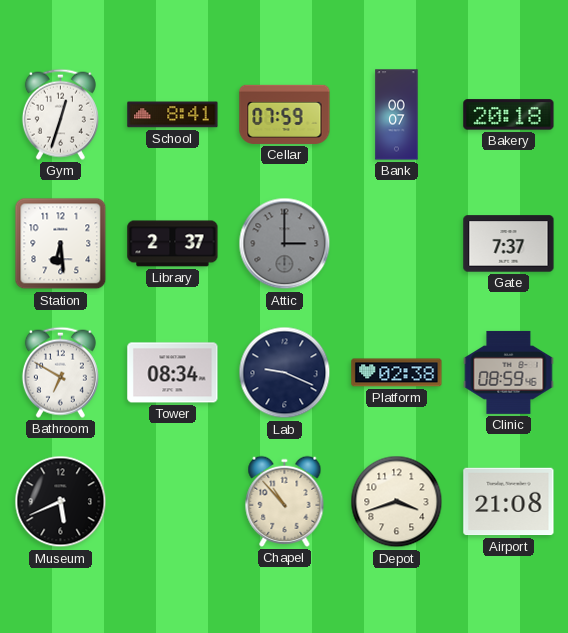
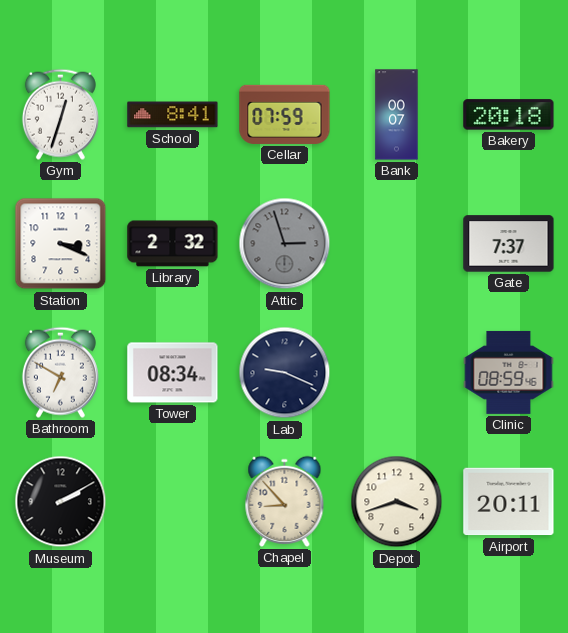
Station: 6:29 -> 3:19
Library: 2:37 -> 2:32
Attic: 3:00 -> 2:57
Platform: 02:38 -> none
Museum: 5:41 -> 2:10
Chapel: 10:53 -> 8:53
Airport: 21:08 -> 20:11
